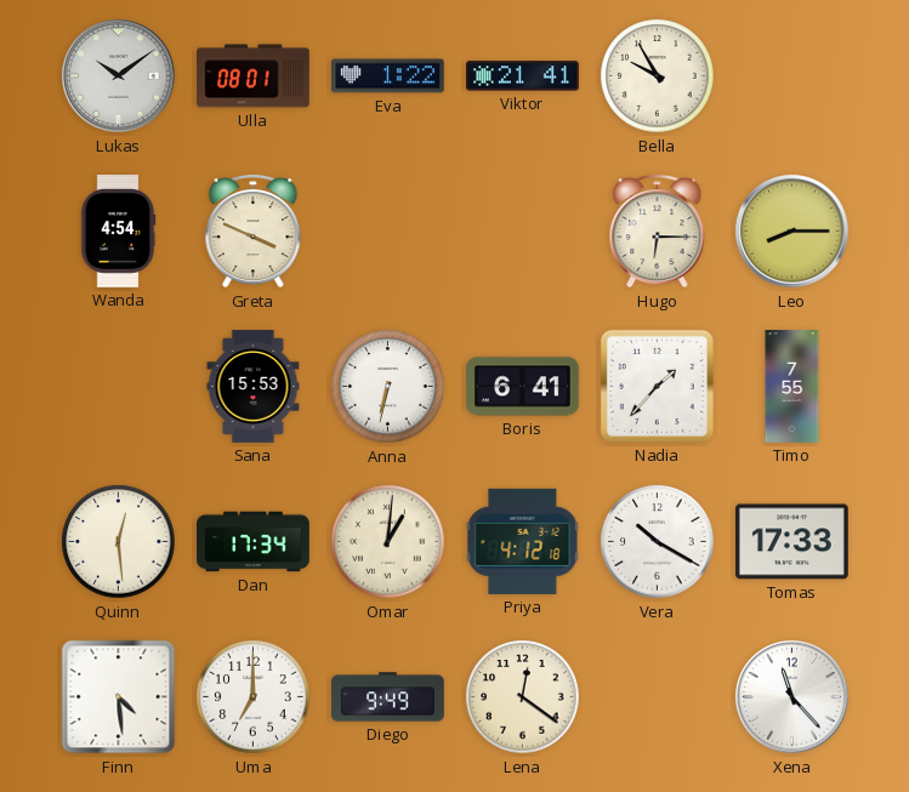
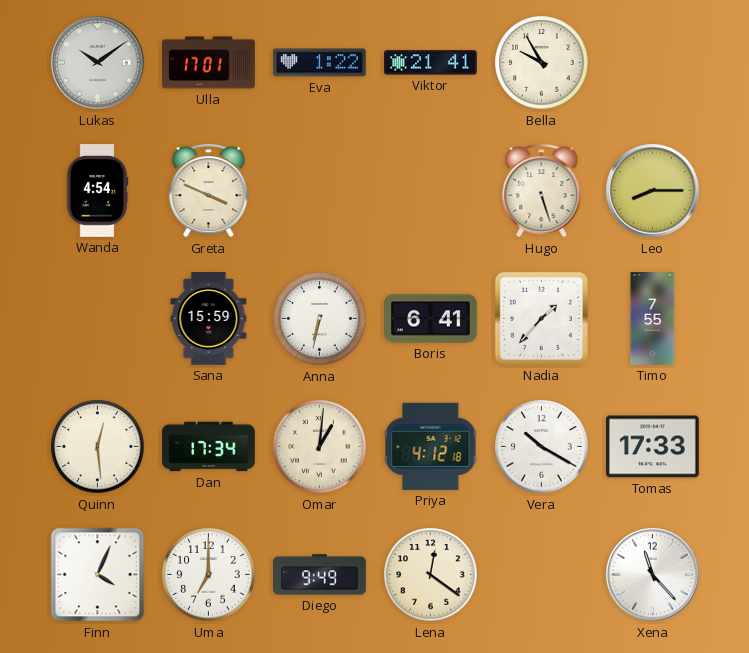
Ulla: 08:01 -> 17:01
Hugo: 6:15 -> 5:27
Sana: 15:53 -> 15:59
Finn: 4:29 -> 4:04
